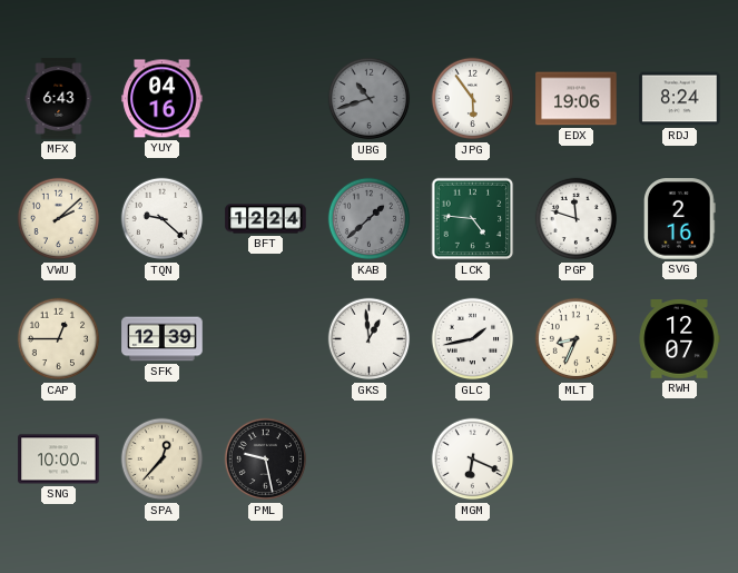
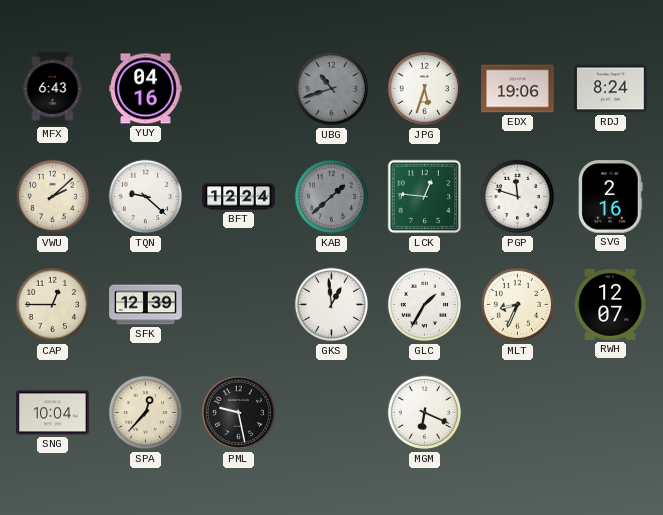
JPG: 5:54 -> 5:33
LCK: 4:46 -> 12:46
GLC: 1:43 -> 1:35
SNG: 10:00 -> 10:04
